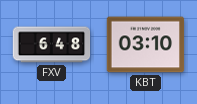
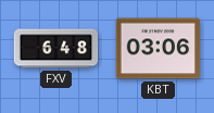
KBT: 03:10 -> 03:06
